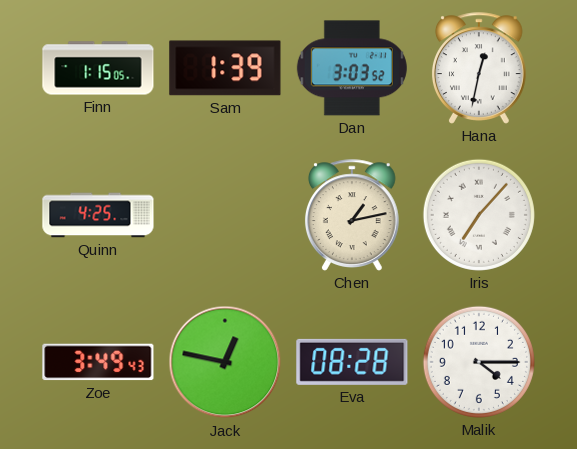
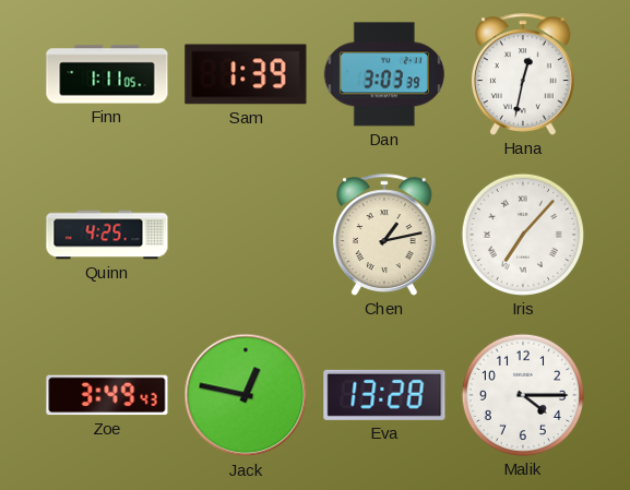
Finn: 1:15 -> 1:11
Dan: 3:03:52 -> 3:03:39
Eva: 08:28 -> 13:28
